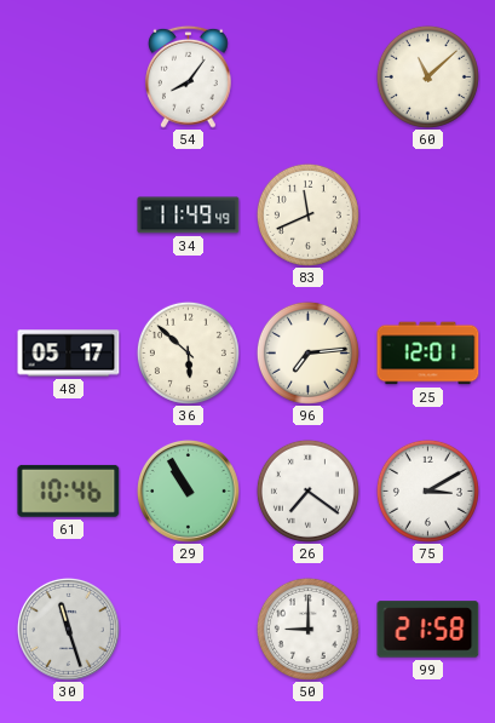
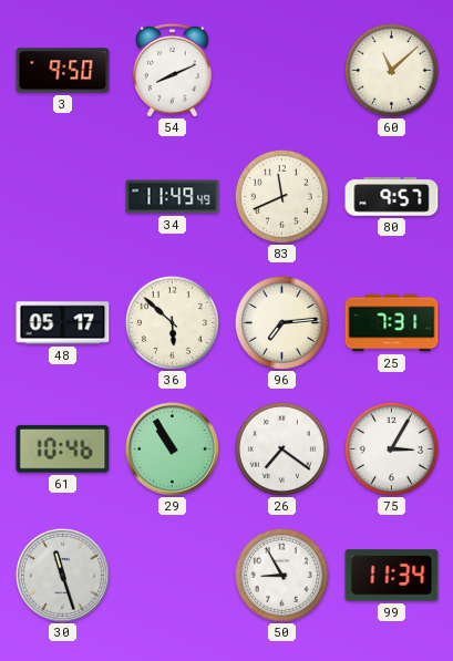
3: none -> 9:50
54: 8:06 -> 8:11
80: none -> 9:57
25: 12:01 -> 7:31
75: 3:10 -> 3:05
50: 9:00 -> 8:55
99: 21:58 -> 11:34
